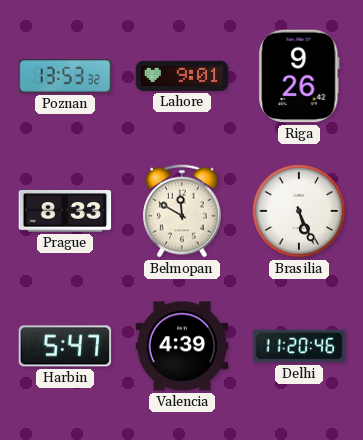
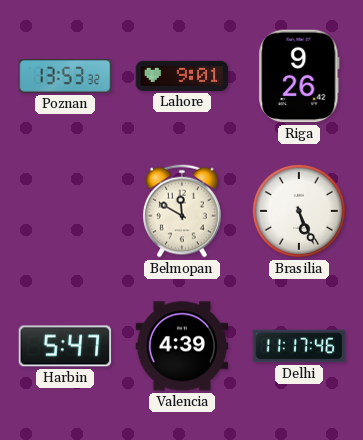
Prague: 8:33 -> none
Delhi: 11:20 -> 11:17
